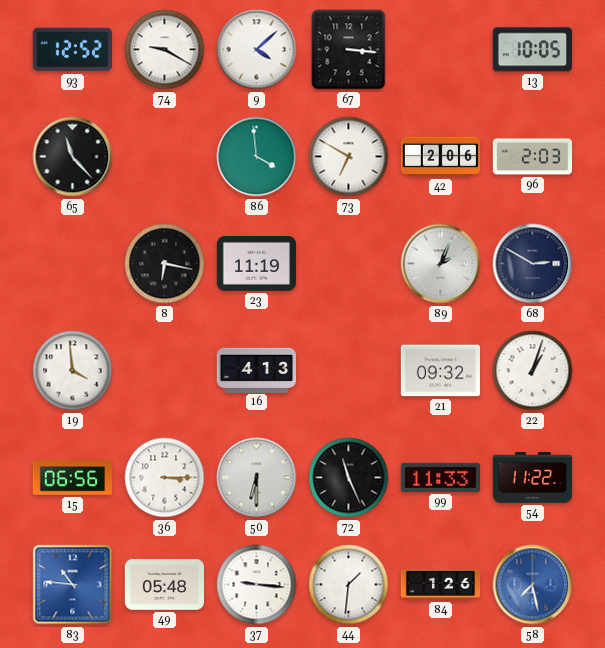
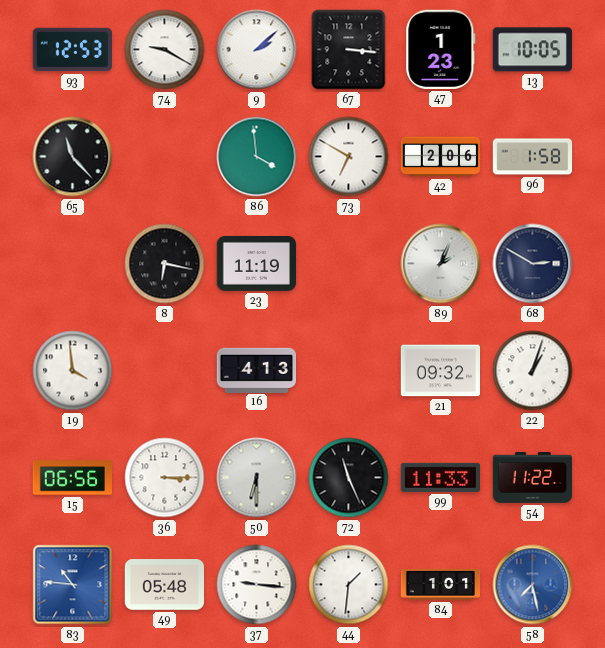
93: 12:52 -> 12:53
9: 4:08 -> 2:08
47: none -> 1:23
96: 2:03 -> 1:58
84: 1:26 -> 1:01
